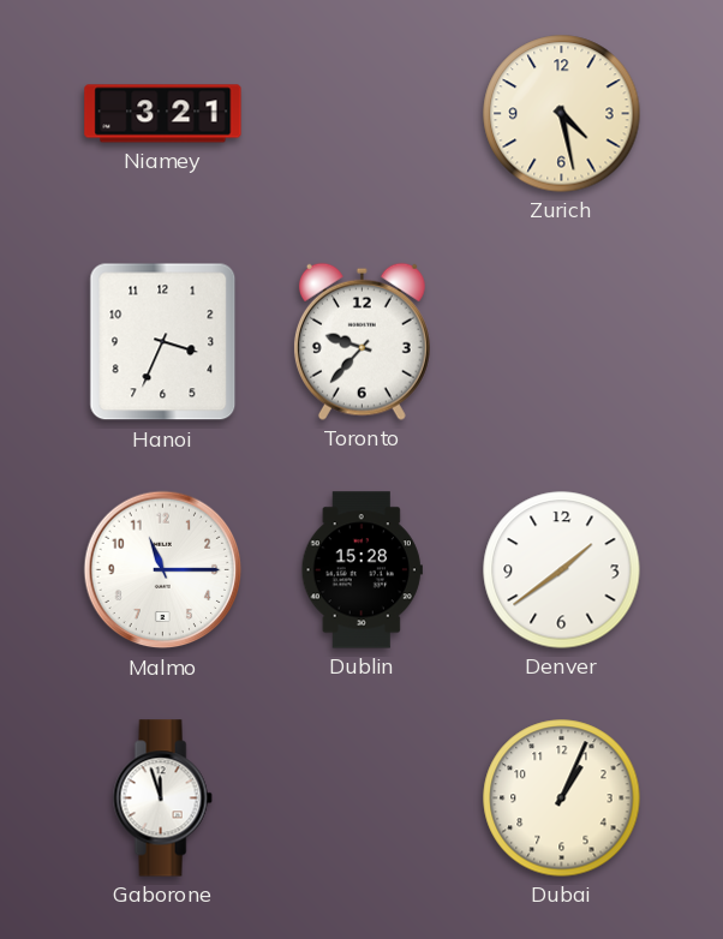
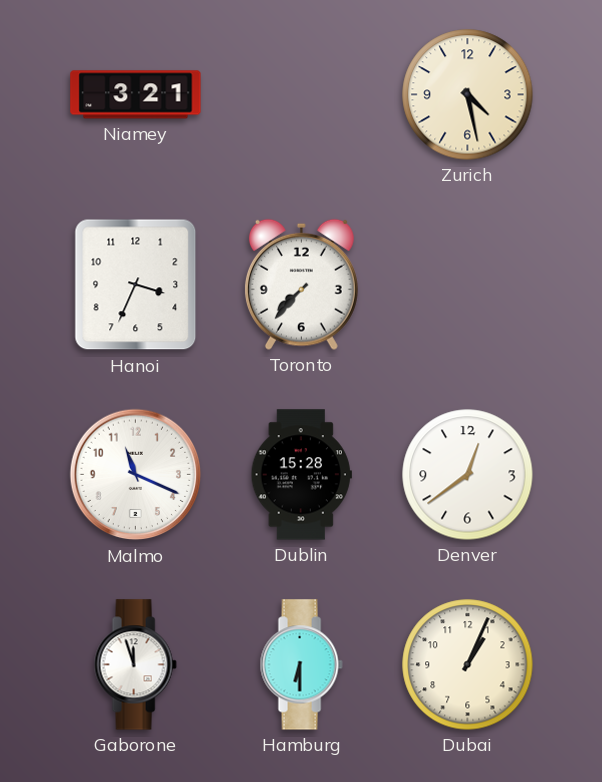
Toronto: 9:37 -> 7:37
Malmo: 11:15 -> 11:19
Denver: 1:39 -> 12:39
Hamburg: none -> 6:30
